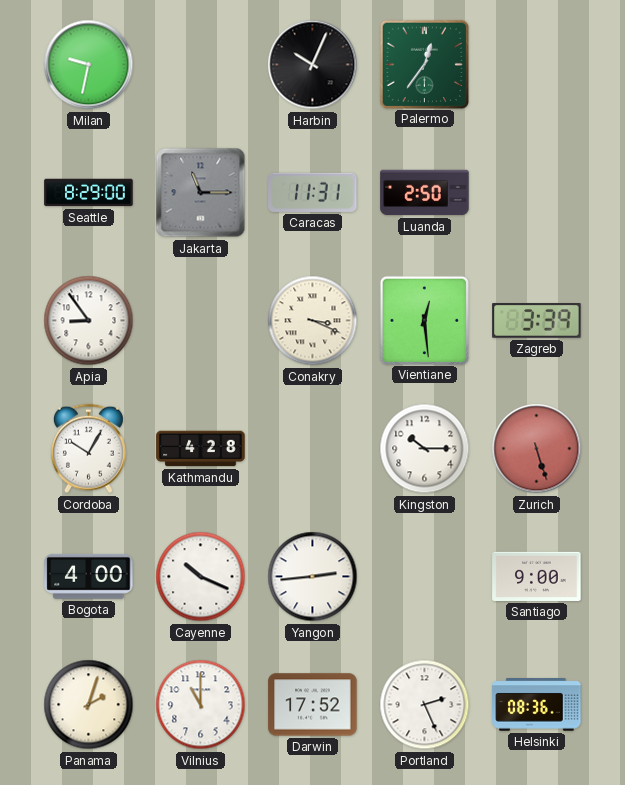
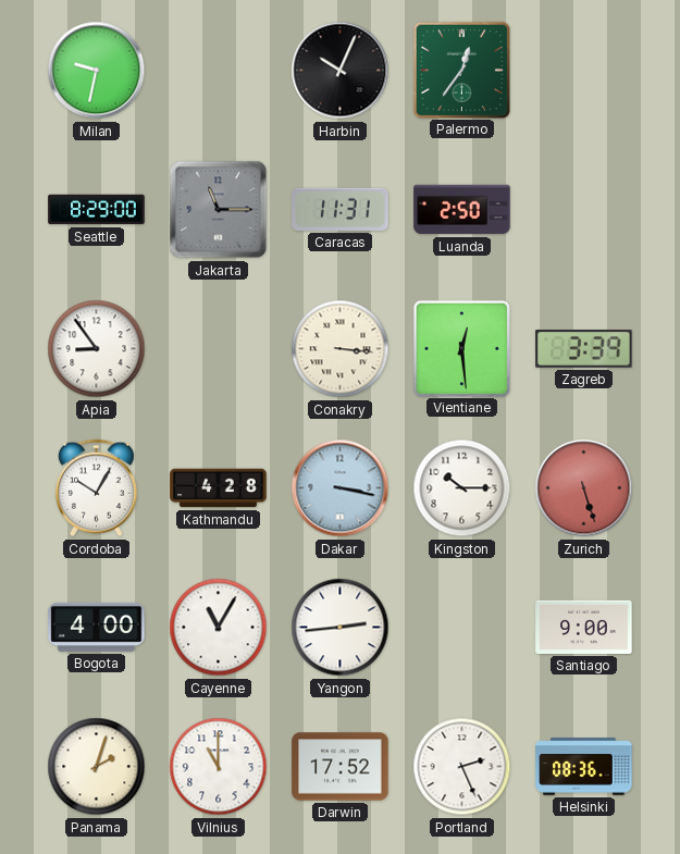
Conakry: 3:19 -> 3:16
Dakar: none -> 3:17
Cayenne: 10:19 -> 11:05
